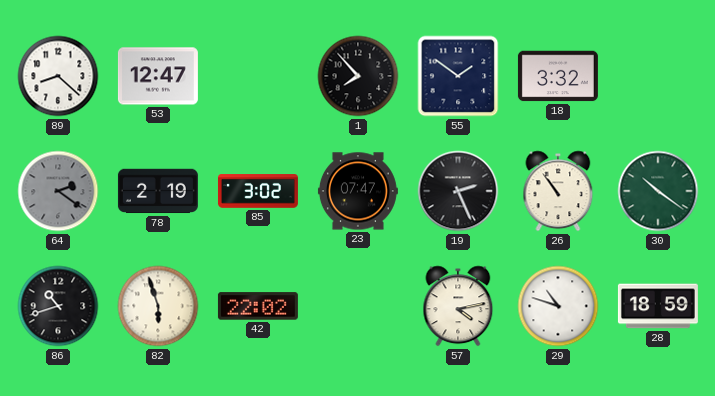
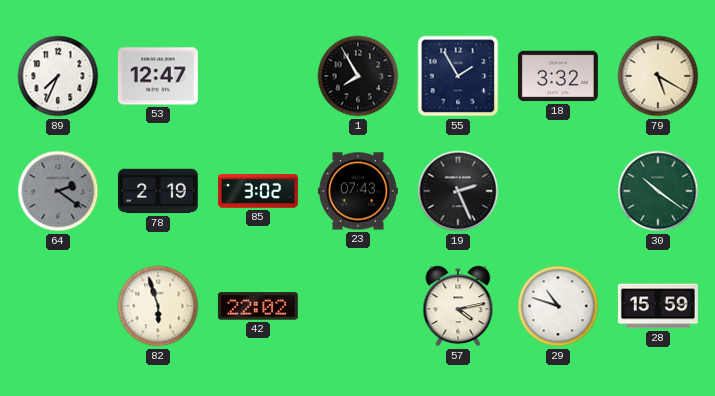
89: 8:22 -> 7:34
1: 7:53 -> 7:55
55: 1:51 -> 1:55
79: none -> 5:20
23: 07:47 -> 07:43
26: 10:54 -> none
86: 10:42 -> none
28: 18:59 -> 15:59
